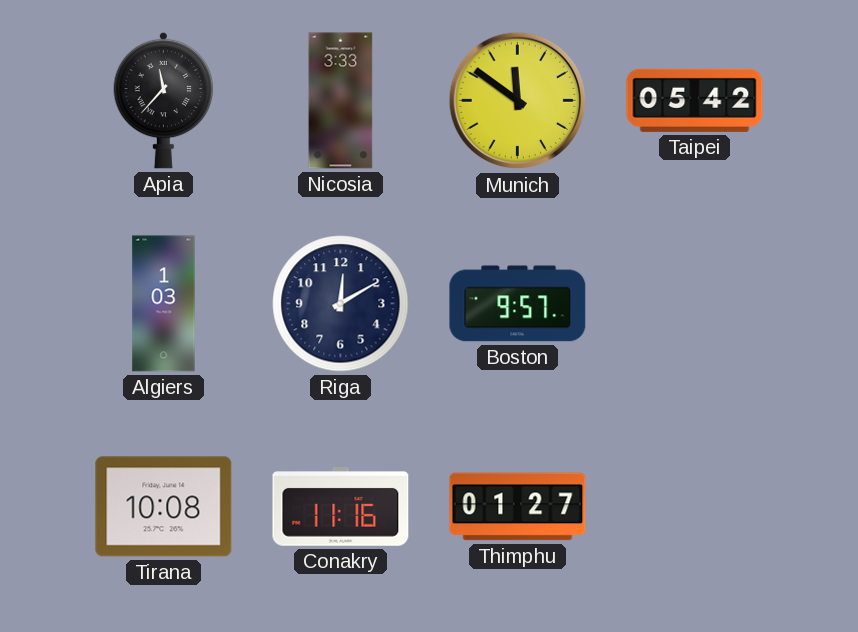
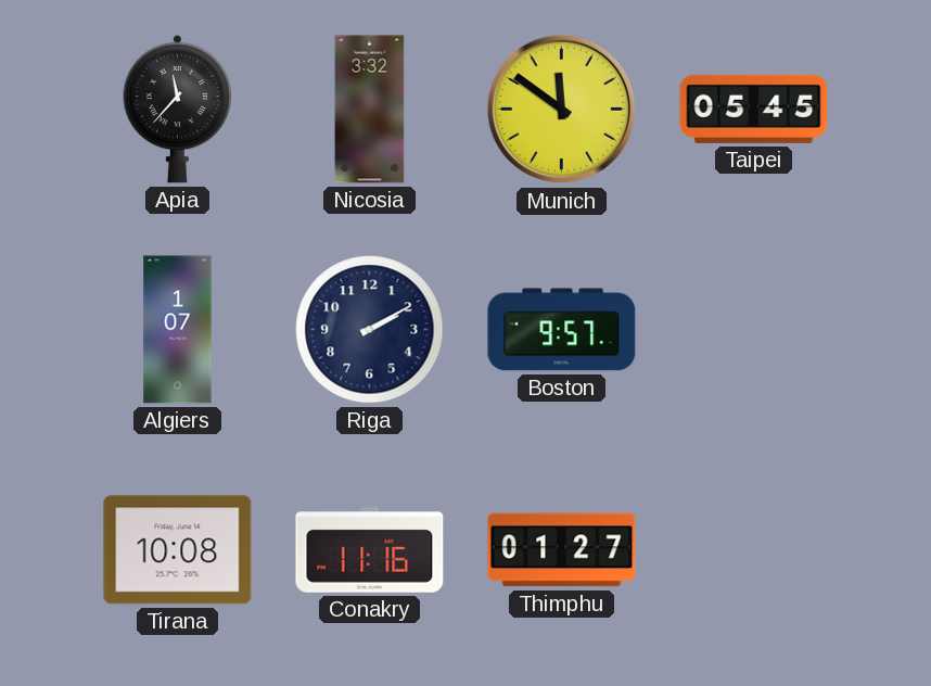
Nicosia: 3:33 -> 3:32
Taipei: 05:42 -> 05:45
Algiers: 1:03 -> 1:07
Riga: 12:10 -> 2:10
